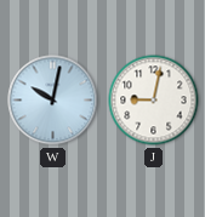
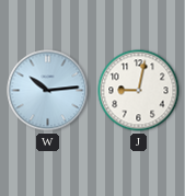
W: 10:02 -> 10:14
